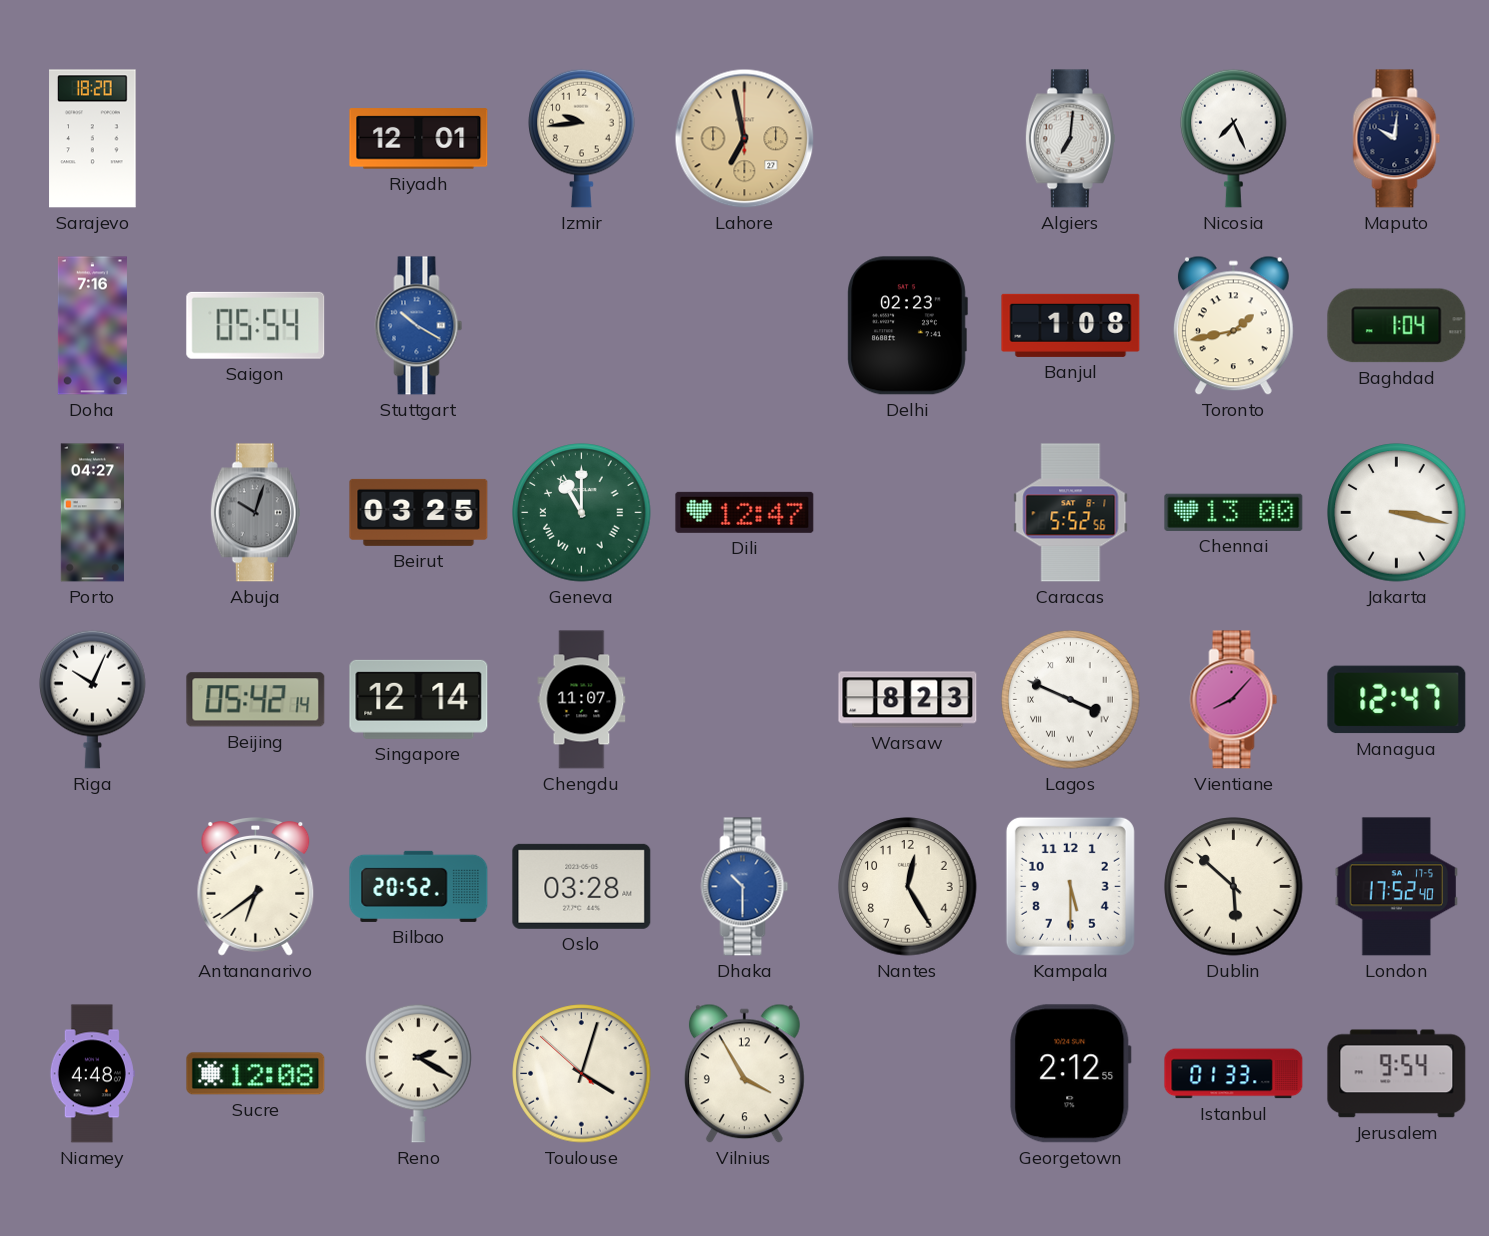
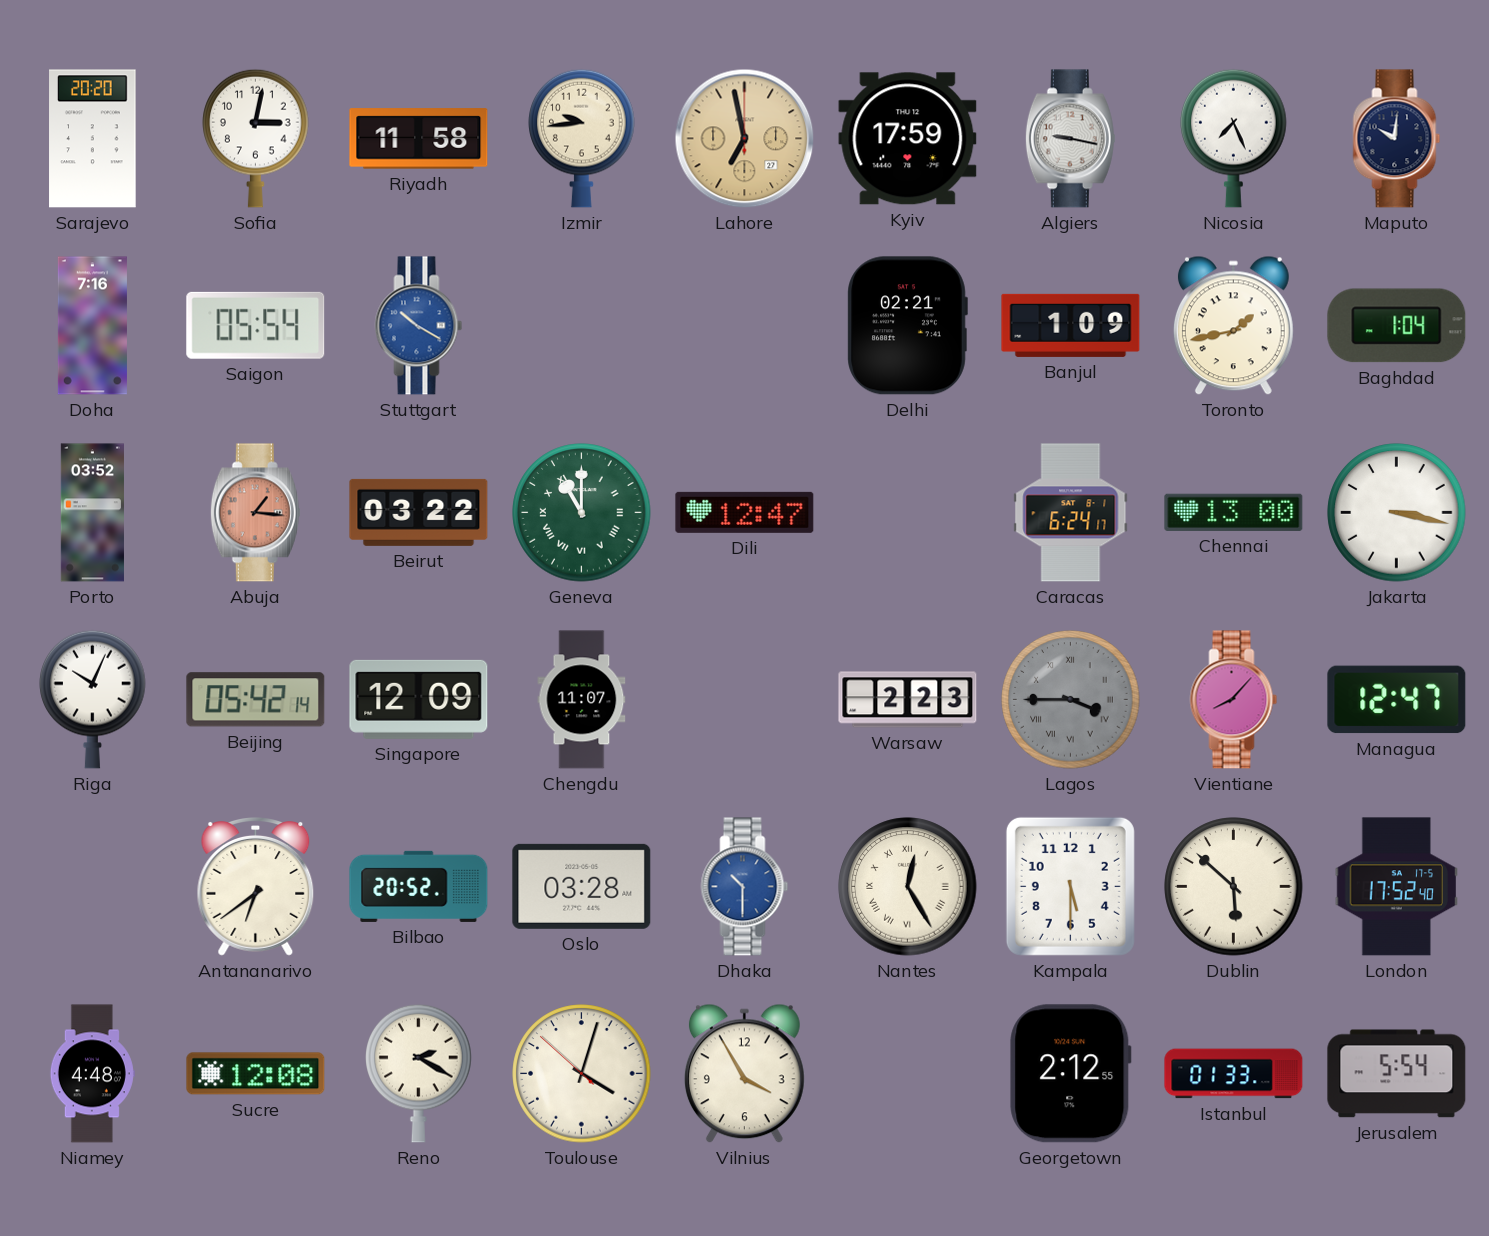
Sarajevo: 18:20 -> 20:20
Sofia: none -> 3:02
Riyadh: 12:01 -> 11:58
Kyiv: none -> 17:59
Algiers: 7:01 -> 9:17
Delhi: 02:23 -> 02:21
Banjul: 1:08 -> 1:09
Porto: 04:27 -> 03:52
Abuja: 10:03 -> 1:16
Abuja dial: grey -> salmon
Beirut: 03:25 -> 03:22
Caracas: 5:52 -> 6:24
Singapore: 12:14 -> 12:09
Warsaw: 8:23 -> 2:23
Lagos: 3:49 -> 3:45
Lagos dial: white -> grey
Nantes numerals: Arabic -> Roman
Jerusalem: 9:54 -> 5:54
